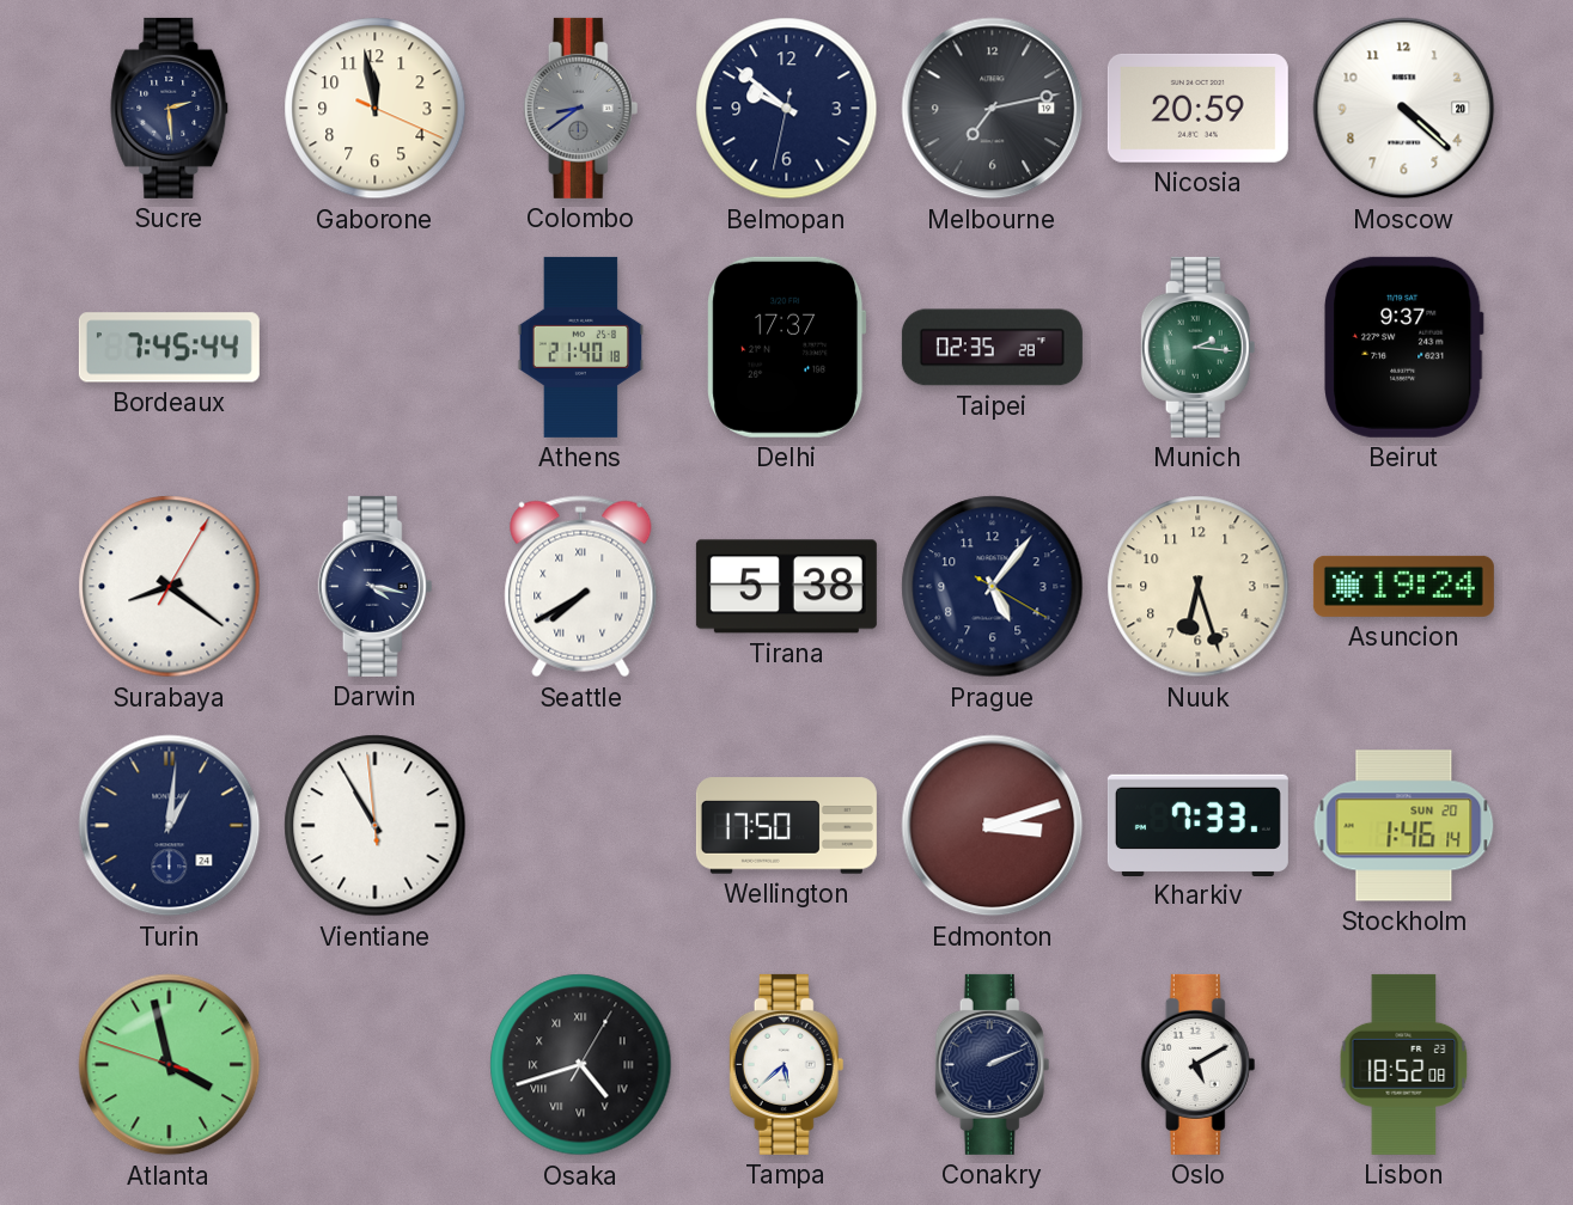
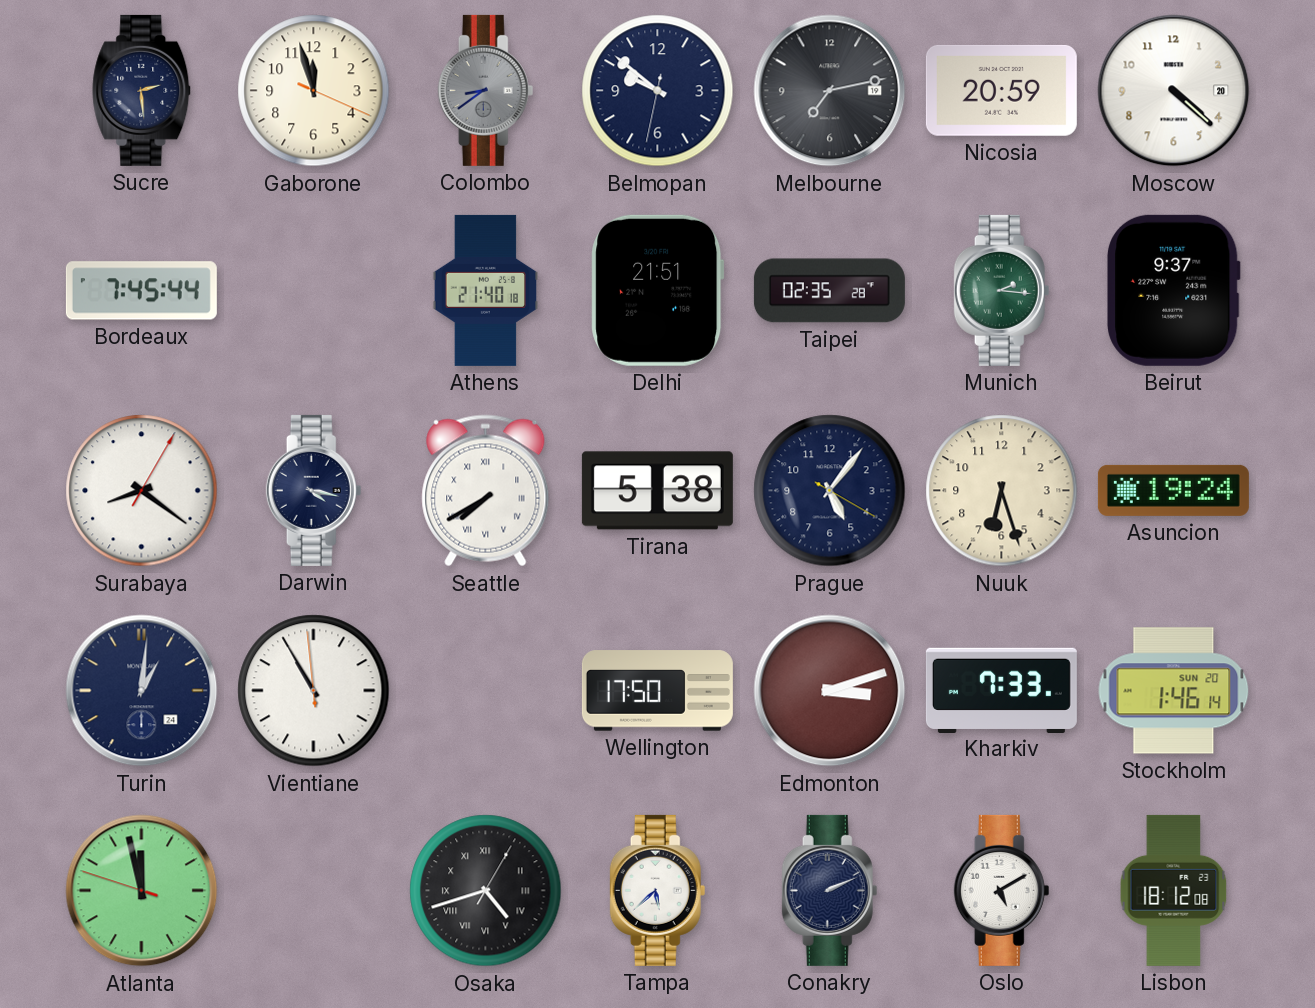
Gaborone: 11:58 -> 11:57
Delhi: 17:37 -> 21:51
Atlanta: 3:57 -> 11:57
Lisbon: 18:52 -> 18:12
